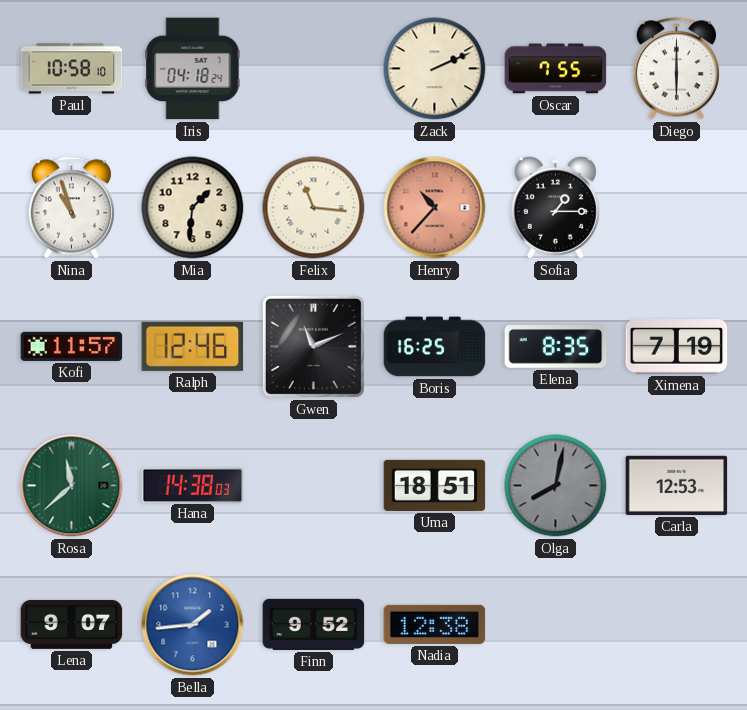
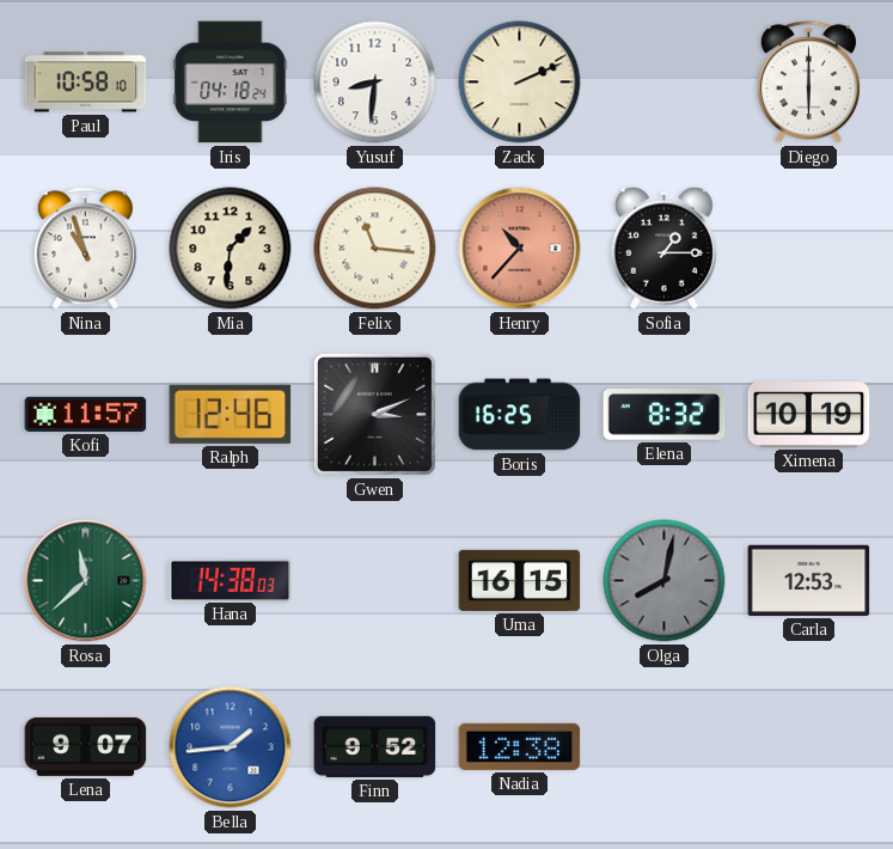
Yusuf: none -> 8:31
Oscar: 7:55 -> none
Gwen: 11:11 -> 3:11
Elena: 8:35 -> 8:32
Ximena: 7:19 -> 10:19
Uma: 18:51 -> 16:15
